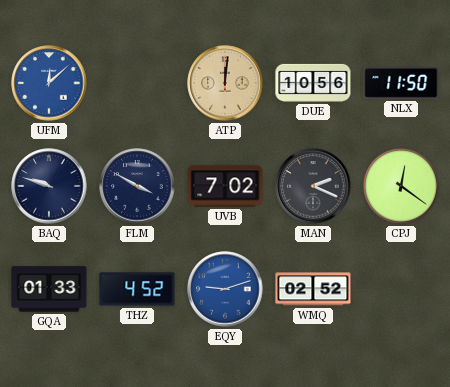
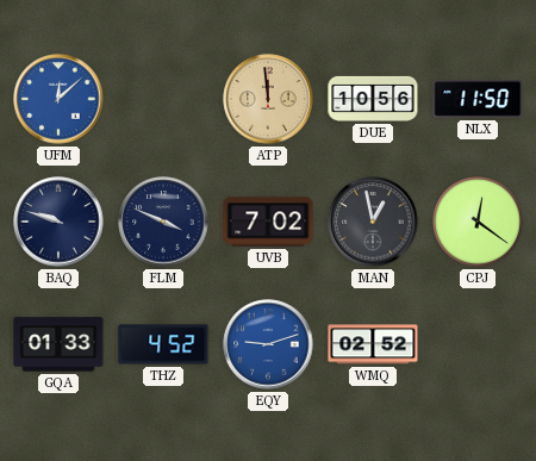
ATP: 12:01 -> 11:59
FLM: 3:50 -> 3:49
MAN: 2:19 -> 12:58
